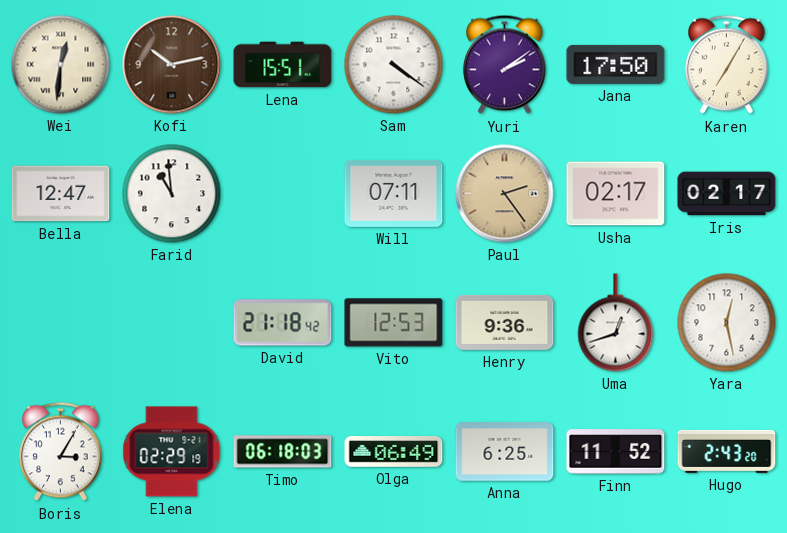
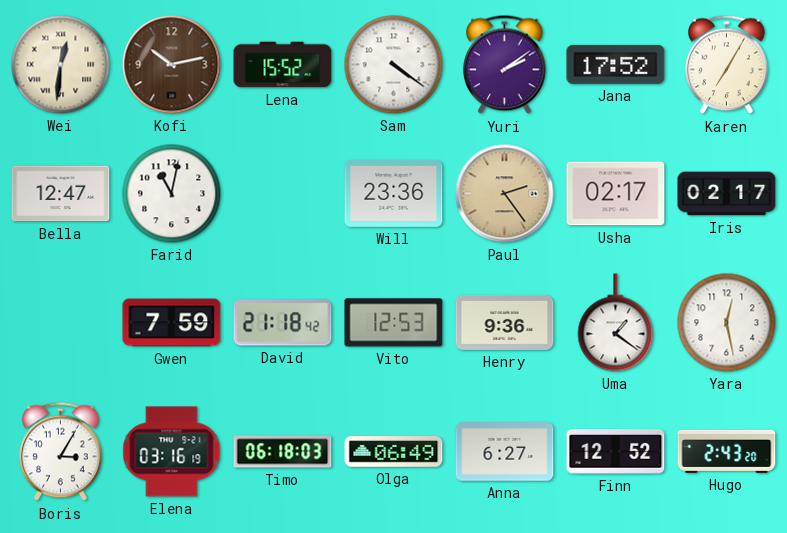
Lena: 15:51 -> 15:52
Jana: 17:50 -> 17:52
Farid: 10:59 -> 11:02
Will: 07:11 -> 23:36
Gwen: none -> 7:59
Uma: 12:42 -> 1:21
Elena: 02:29 -> 03:16
Anna: 6:25 -> 6:27
Finn: 11:52 -> 12:52
